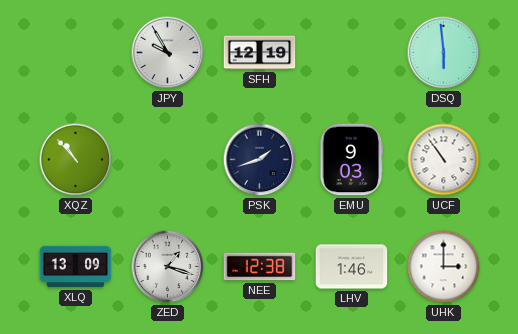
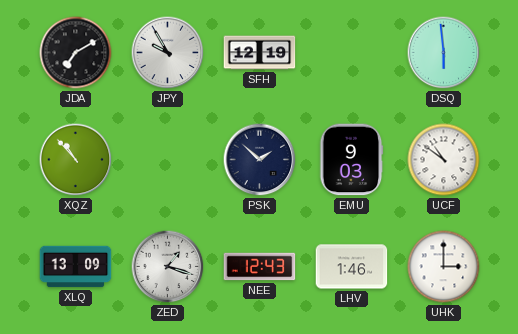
JDA: none -> 7:10
PSK: 1:42 -> 1:52
UCF: 10:54 -> 10:51
NEE: 12:38 -> 12:43
